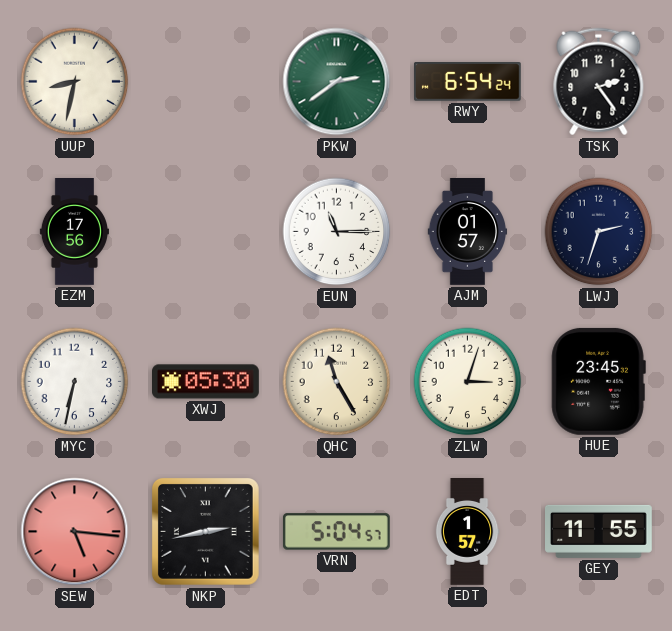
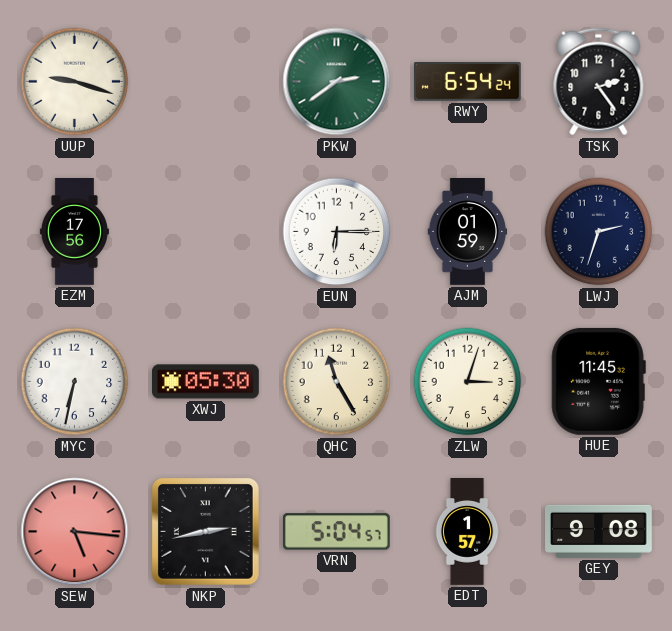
UUP: 8:32 -> 9:18
EUN: 11:15 -> 6:15
AJM: 01:57 -> 01:59
HUE: 23:45 -> 11:45
GEY: 11:55 -> 9:08
